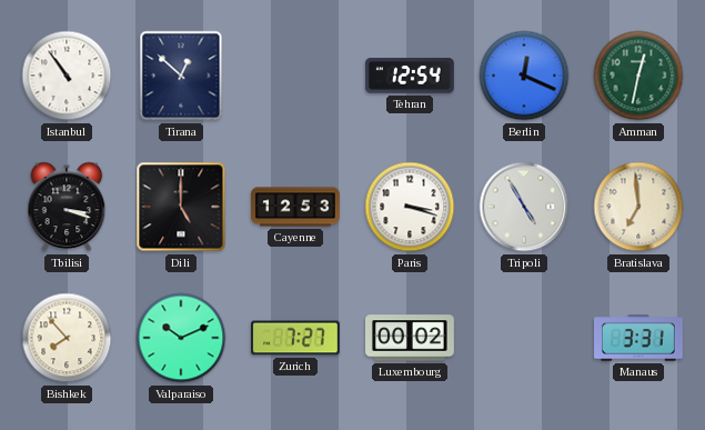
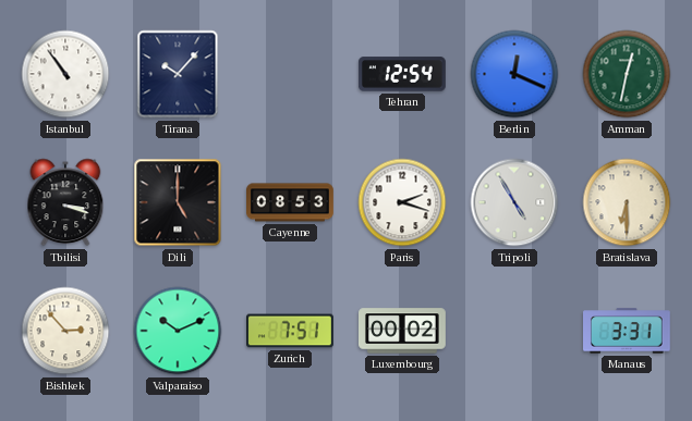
Tirana: 12:52 -> 10:07
Cayenne: 12:53 -> 08:53
Paris: 3:18 -> 2:18
Bratislava: 6:59 -> 6:30
Bishkek: 7:53 -> 2:53
Zurich: 7:27 -> 7:51
